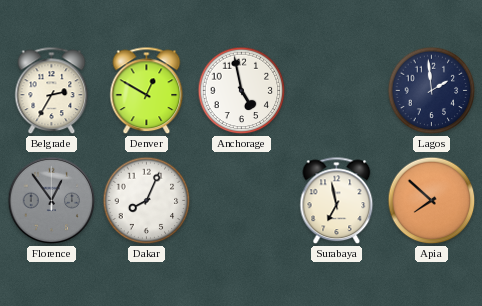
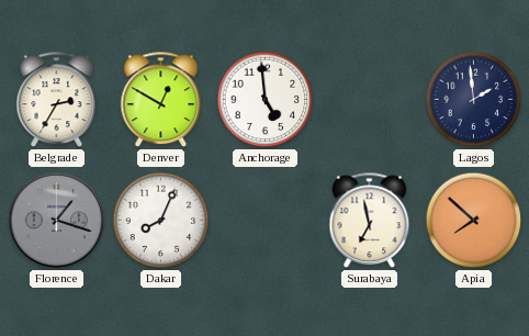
Anchorage: 4:58 -> 4:59
Florence: 12:54 -> 1:18
